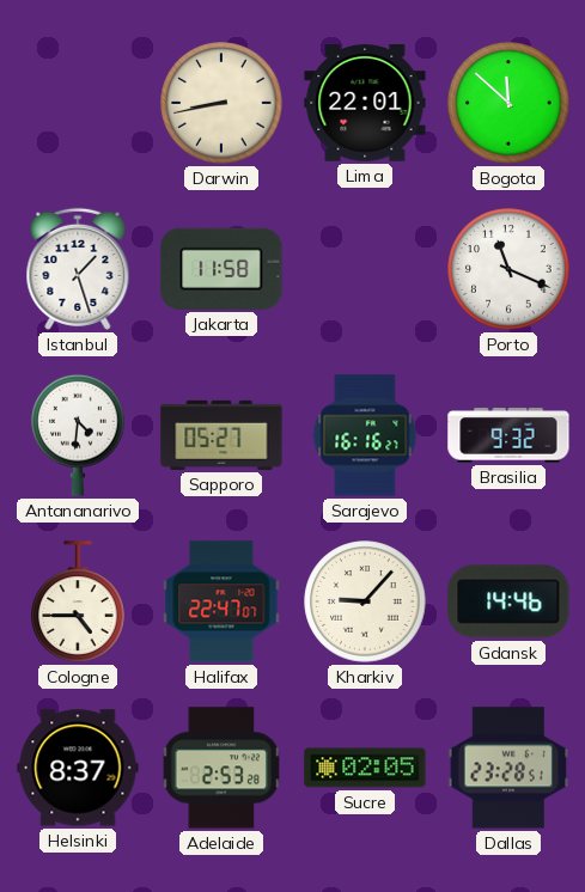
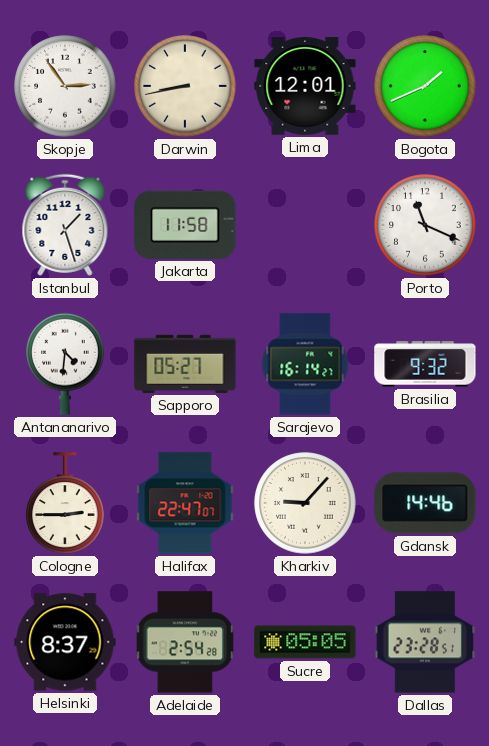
Skopje: none -> 2:54
Lima: 22:01 -> 12:01
Bogota: 11:52 -> 1:41
Sarajevo: 16:16 -> 16:14
Cologne: 4:45 -> 2:45
Adelaide: 2:53 -> 2:54
Sucre: 02:05 -> 05:05
